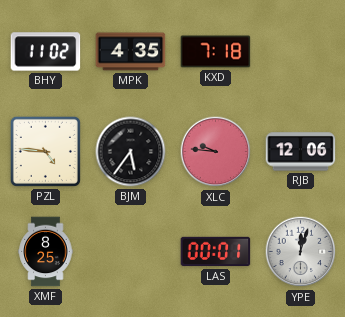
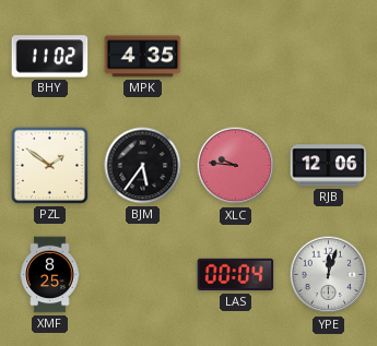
KXD: 7:18 -> none
PZL: 4:46 -> 1:51
LAS: 00:01 -> 00:04
